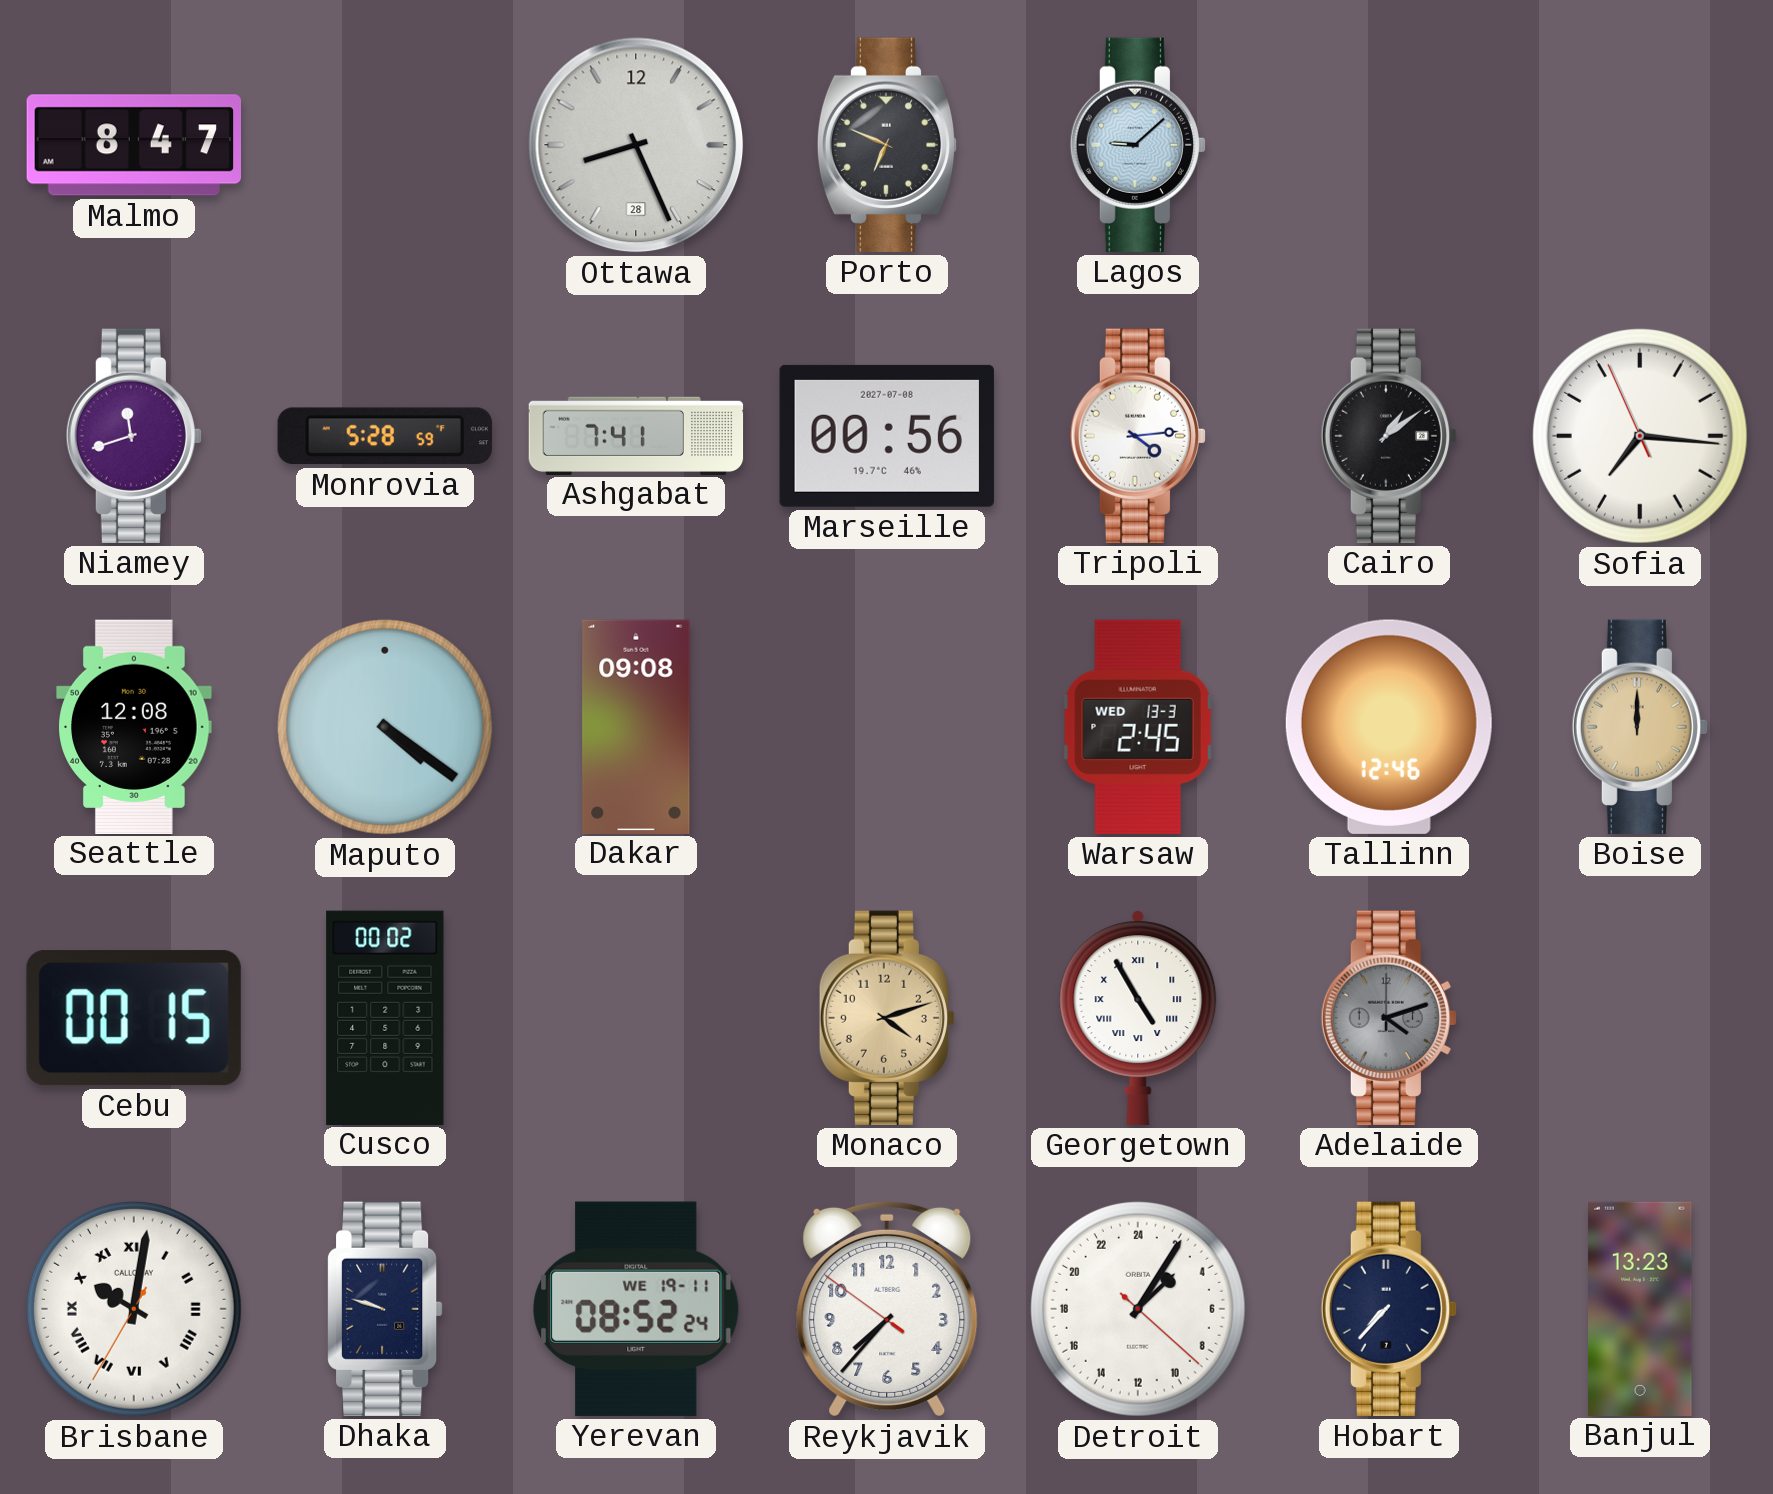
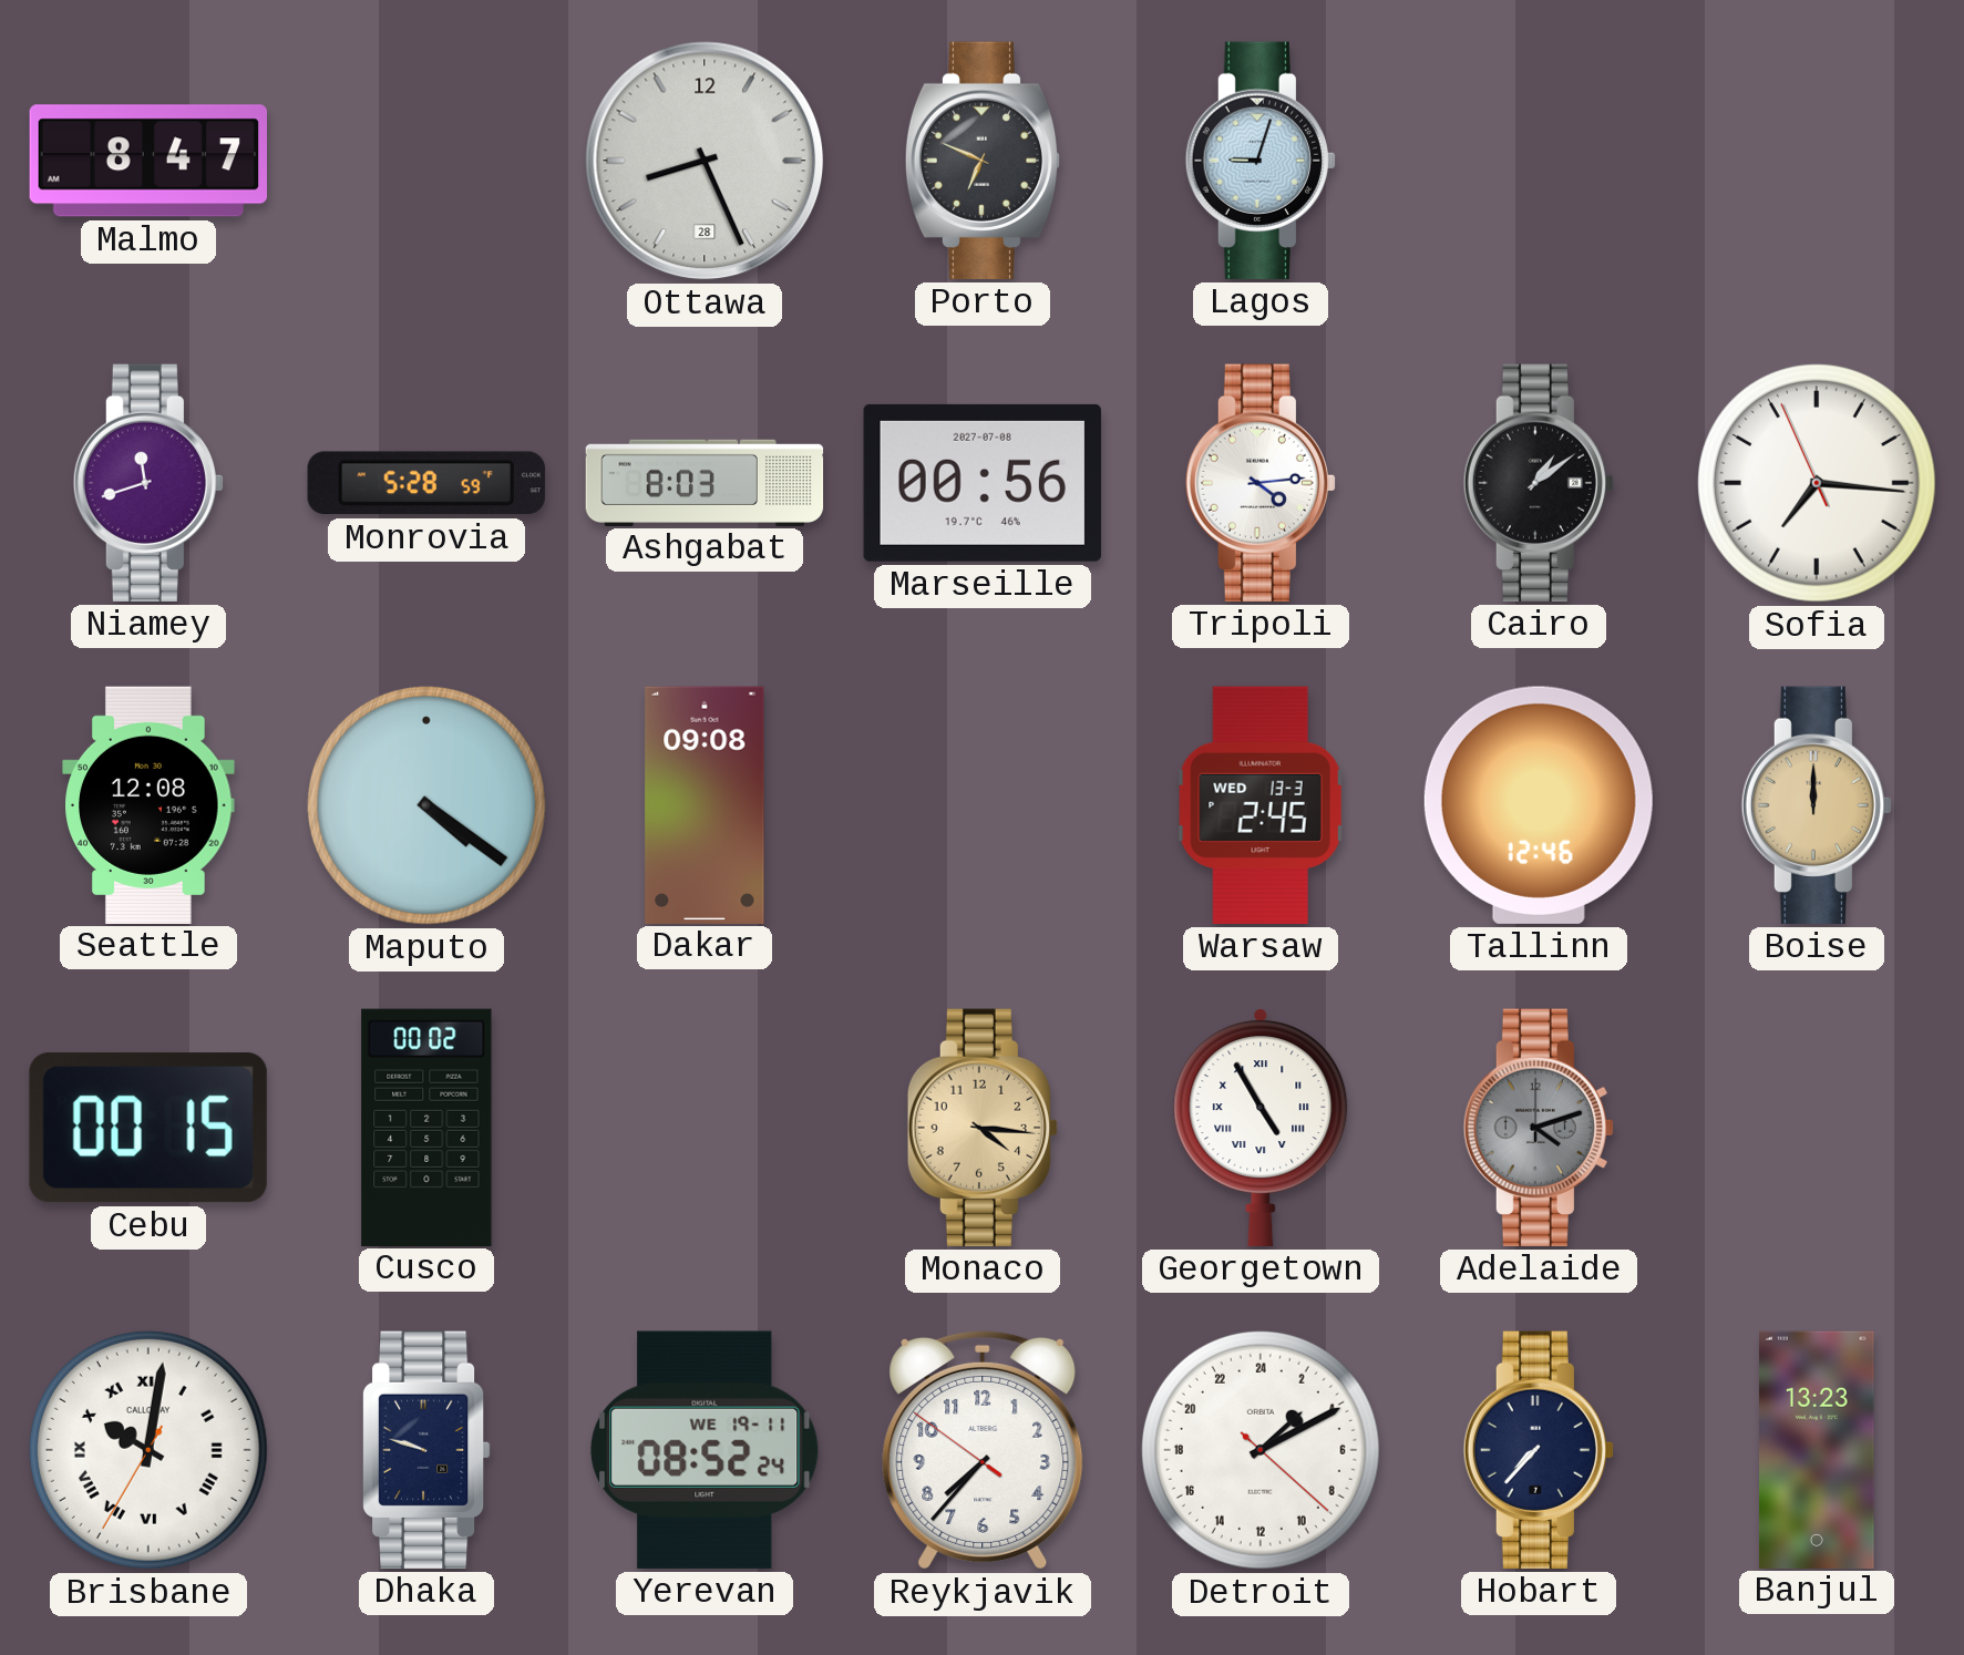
Lagos: 9:08 -> 9:03
Ashgabat: 7:41 -> 8:03
Monaco: 4:12 -> 4:16
Detroit: 3:05 -> 3:10
